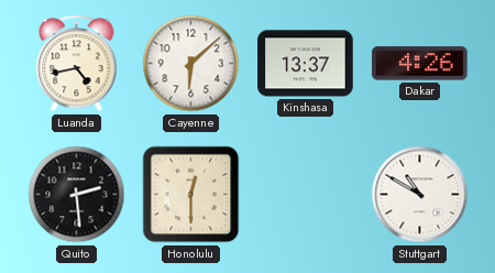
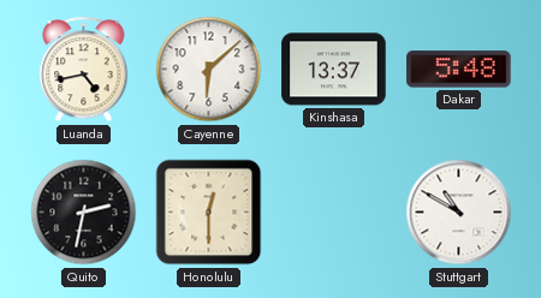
Dakar: 4:26 -> 5:48
Quito: 2:29 -> 2:32
